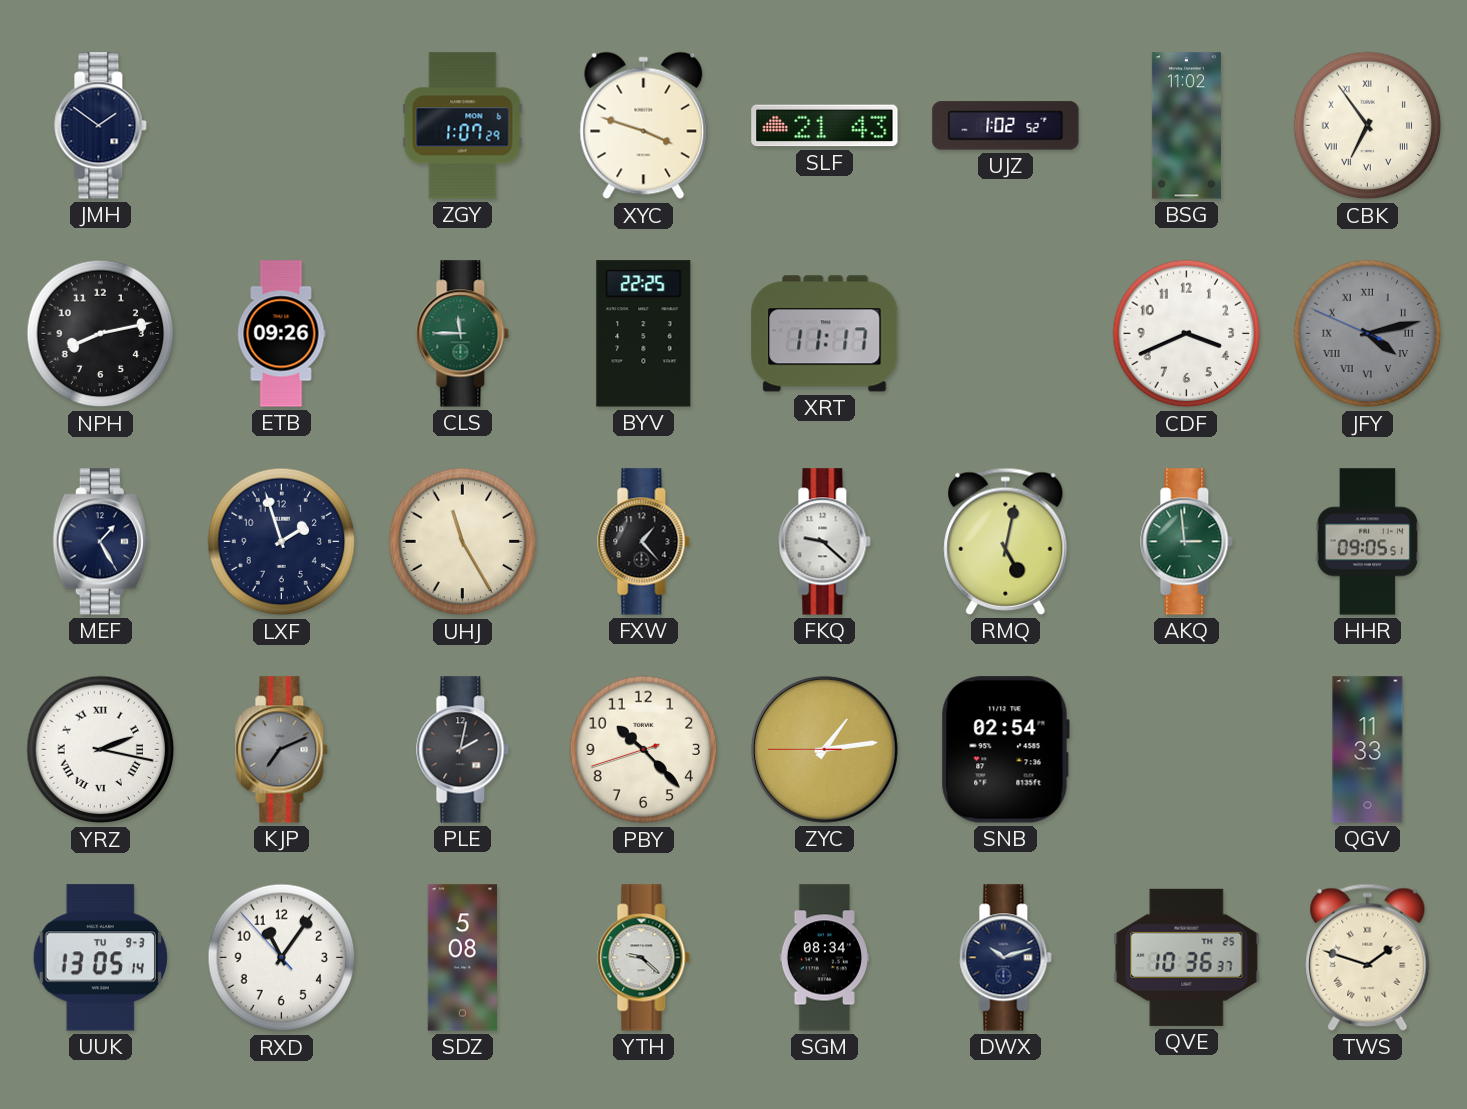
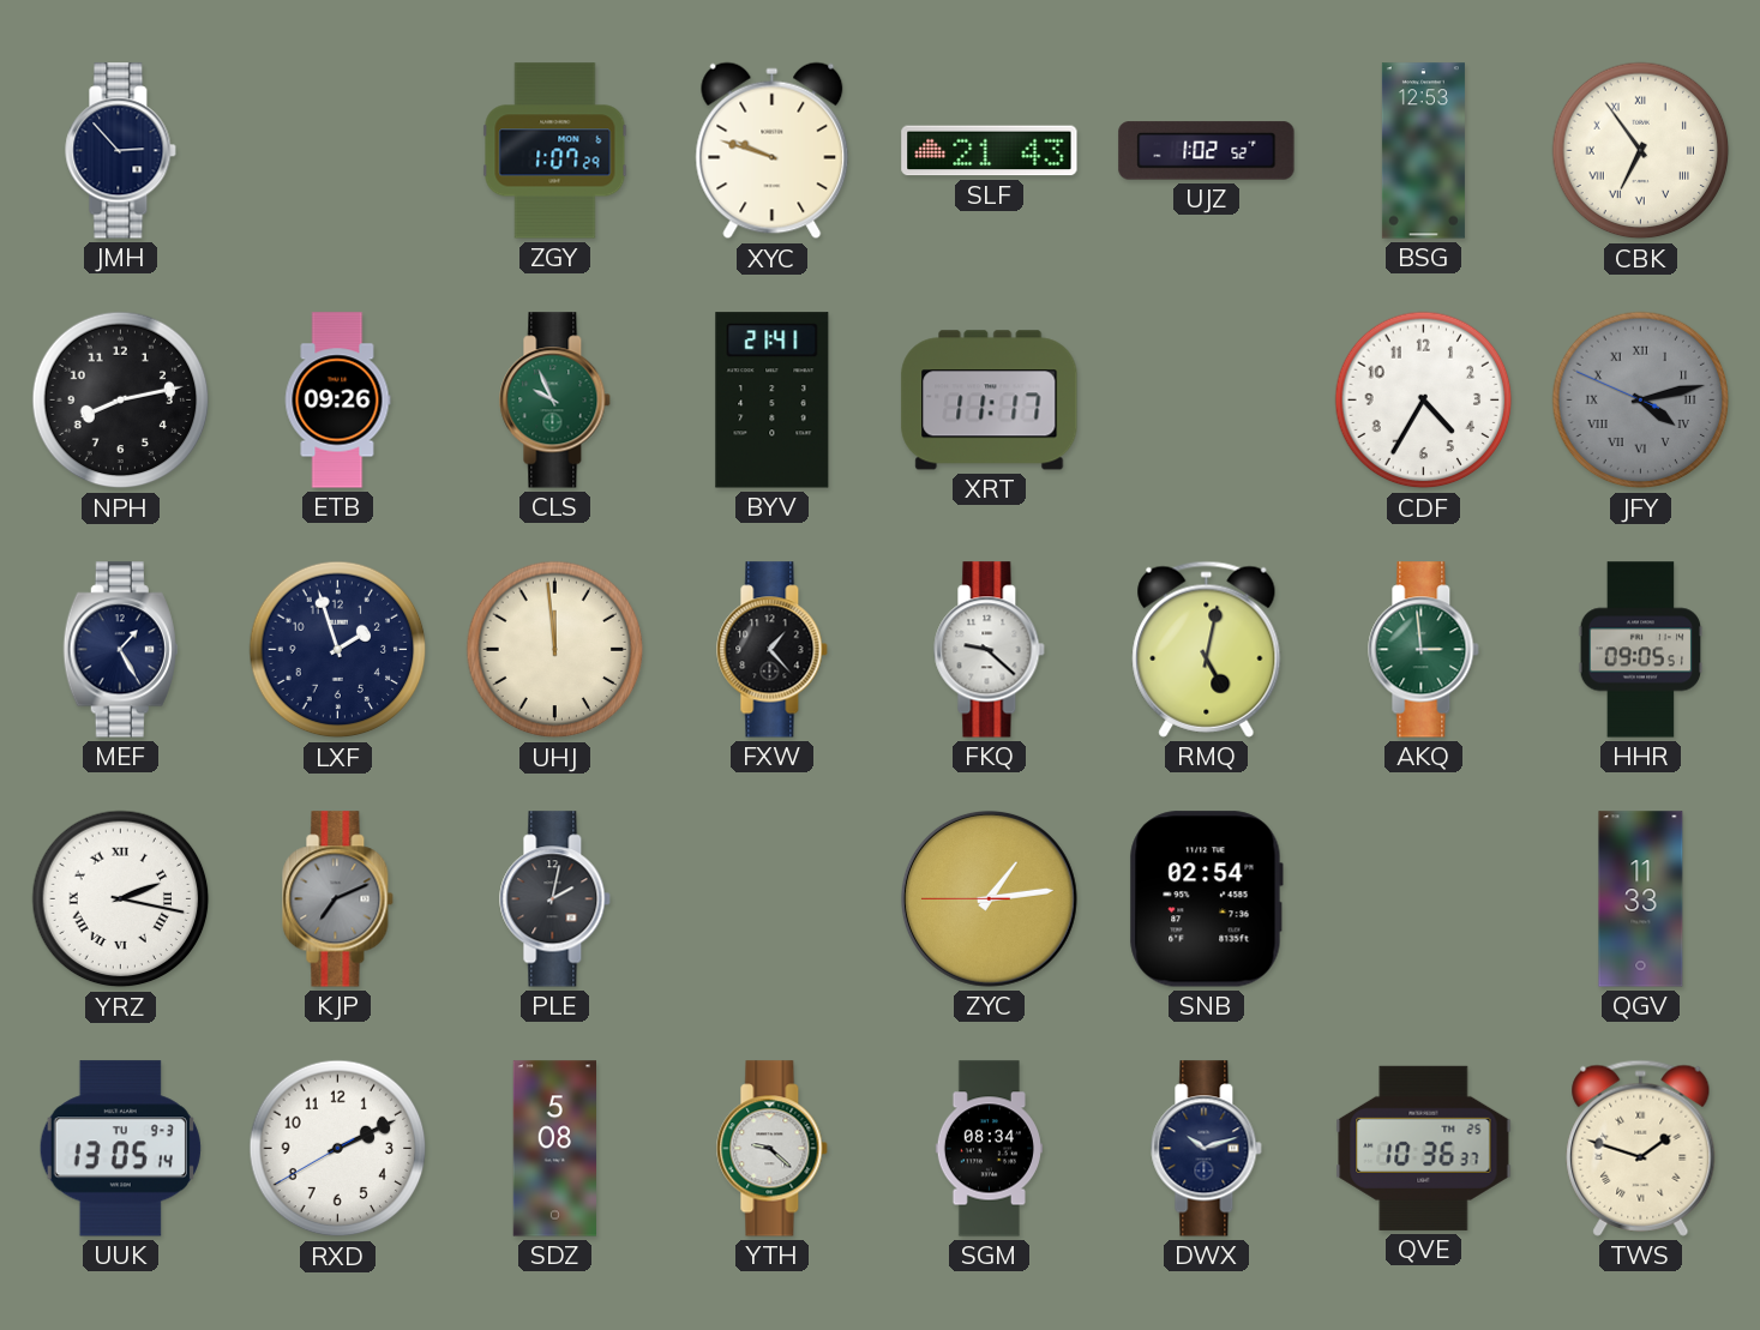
JMH: 1:51 -> 2:53
XYC: 3:48 -> 9:48
BSG: 11:02 -> 12:53
CLS: 11:45 -> 9:56
BYV: 22:25 -> 21:41
CDF: 3:41 -> 4:35
UHJ: 11:25 -> 11:59
PBY: 10:22 -> none
RXD: 11:05 -> 2:10
